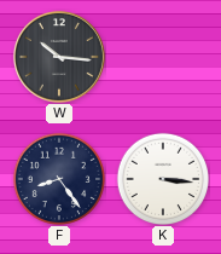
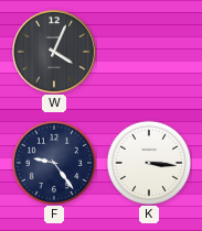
W: 10:16 -> 4:04
F: 8:24 -> 9:24
